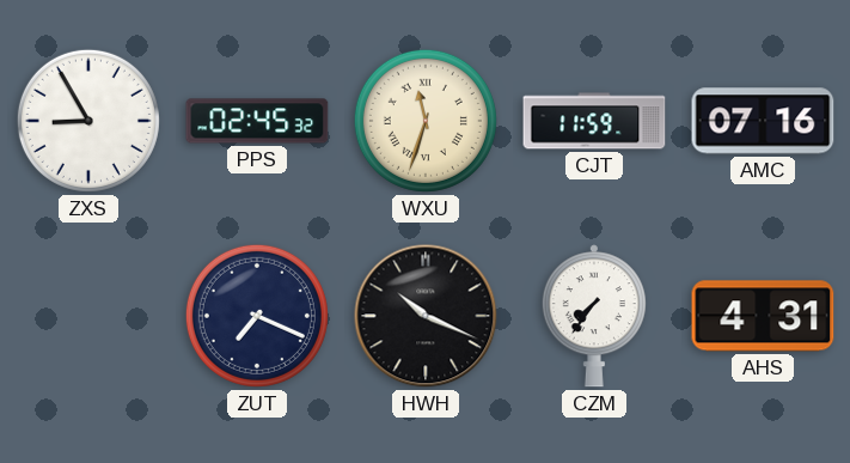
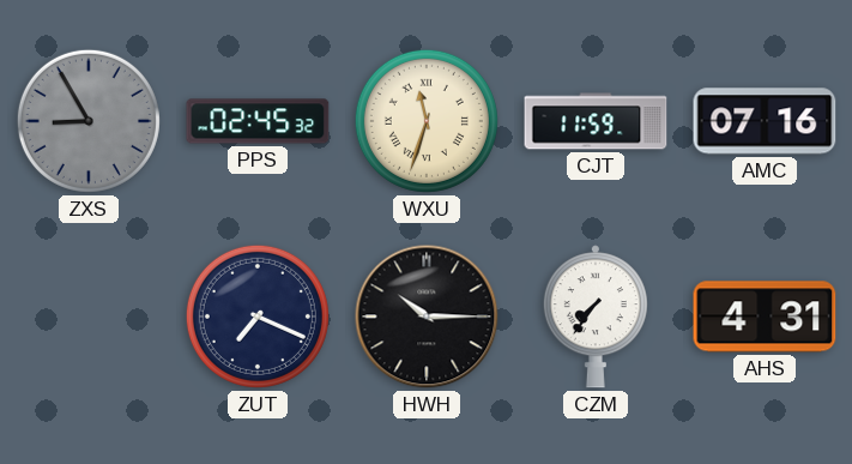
ZXS dial: white -> grey
HWH: 10:19 -> 10:15
